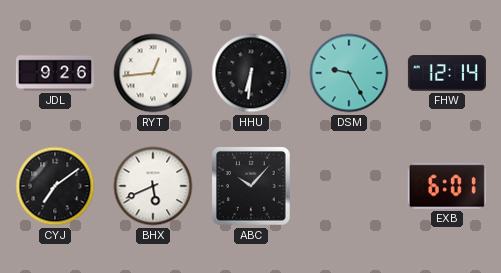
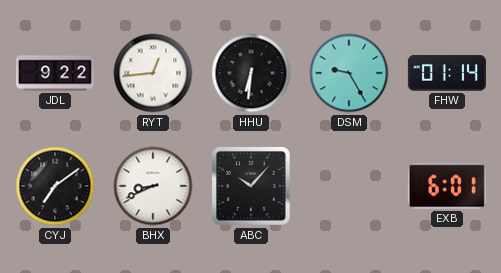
JDL: 9:26 -> 9:22
FHW: 12:14 -> 01:14
BHX: 5:41 -> 8:41
